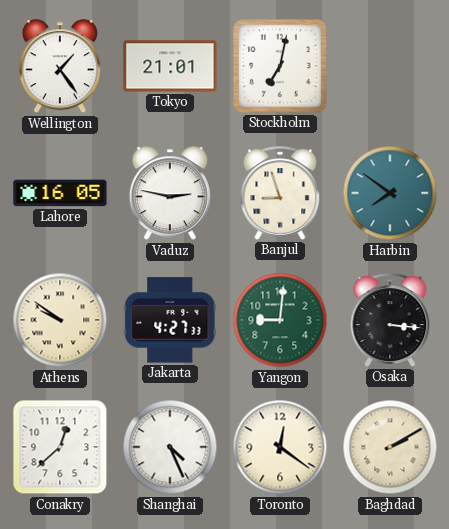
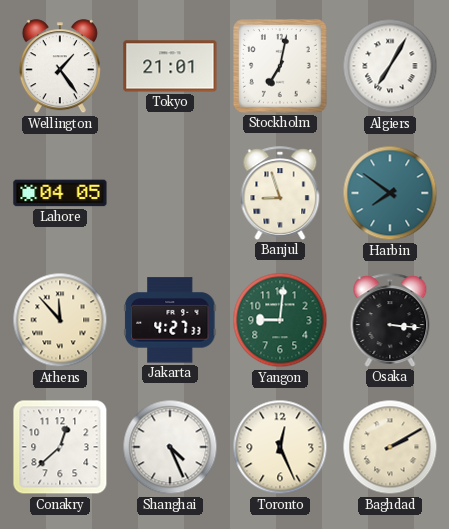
Algiers: none -> 7:05
Lahore: 16:05 -> 04:05
Vaduz: 2:47 -> none
Athens: 9:51 -> 11:53
Toronto: 12:21 -> 12:26
